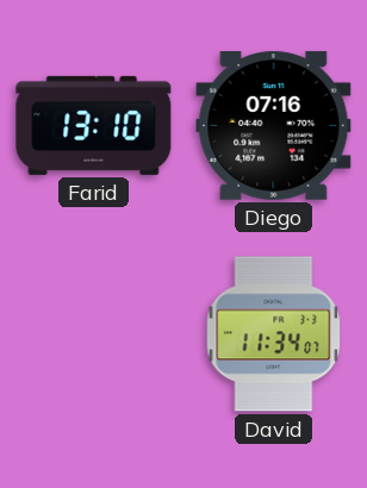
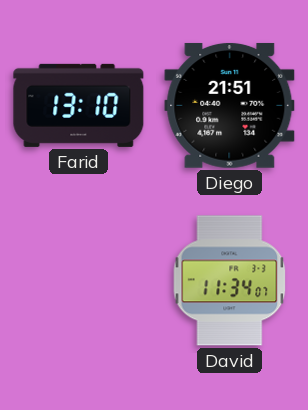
Diego: 07:16 -> 21:51
